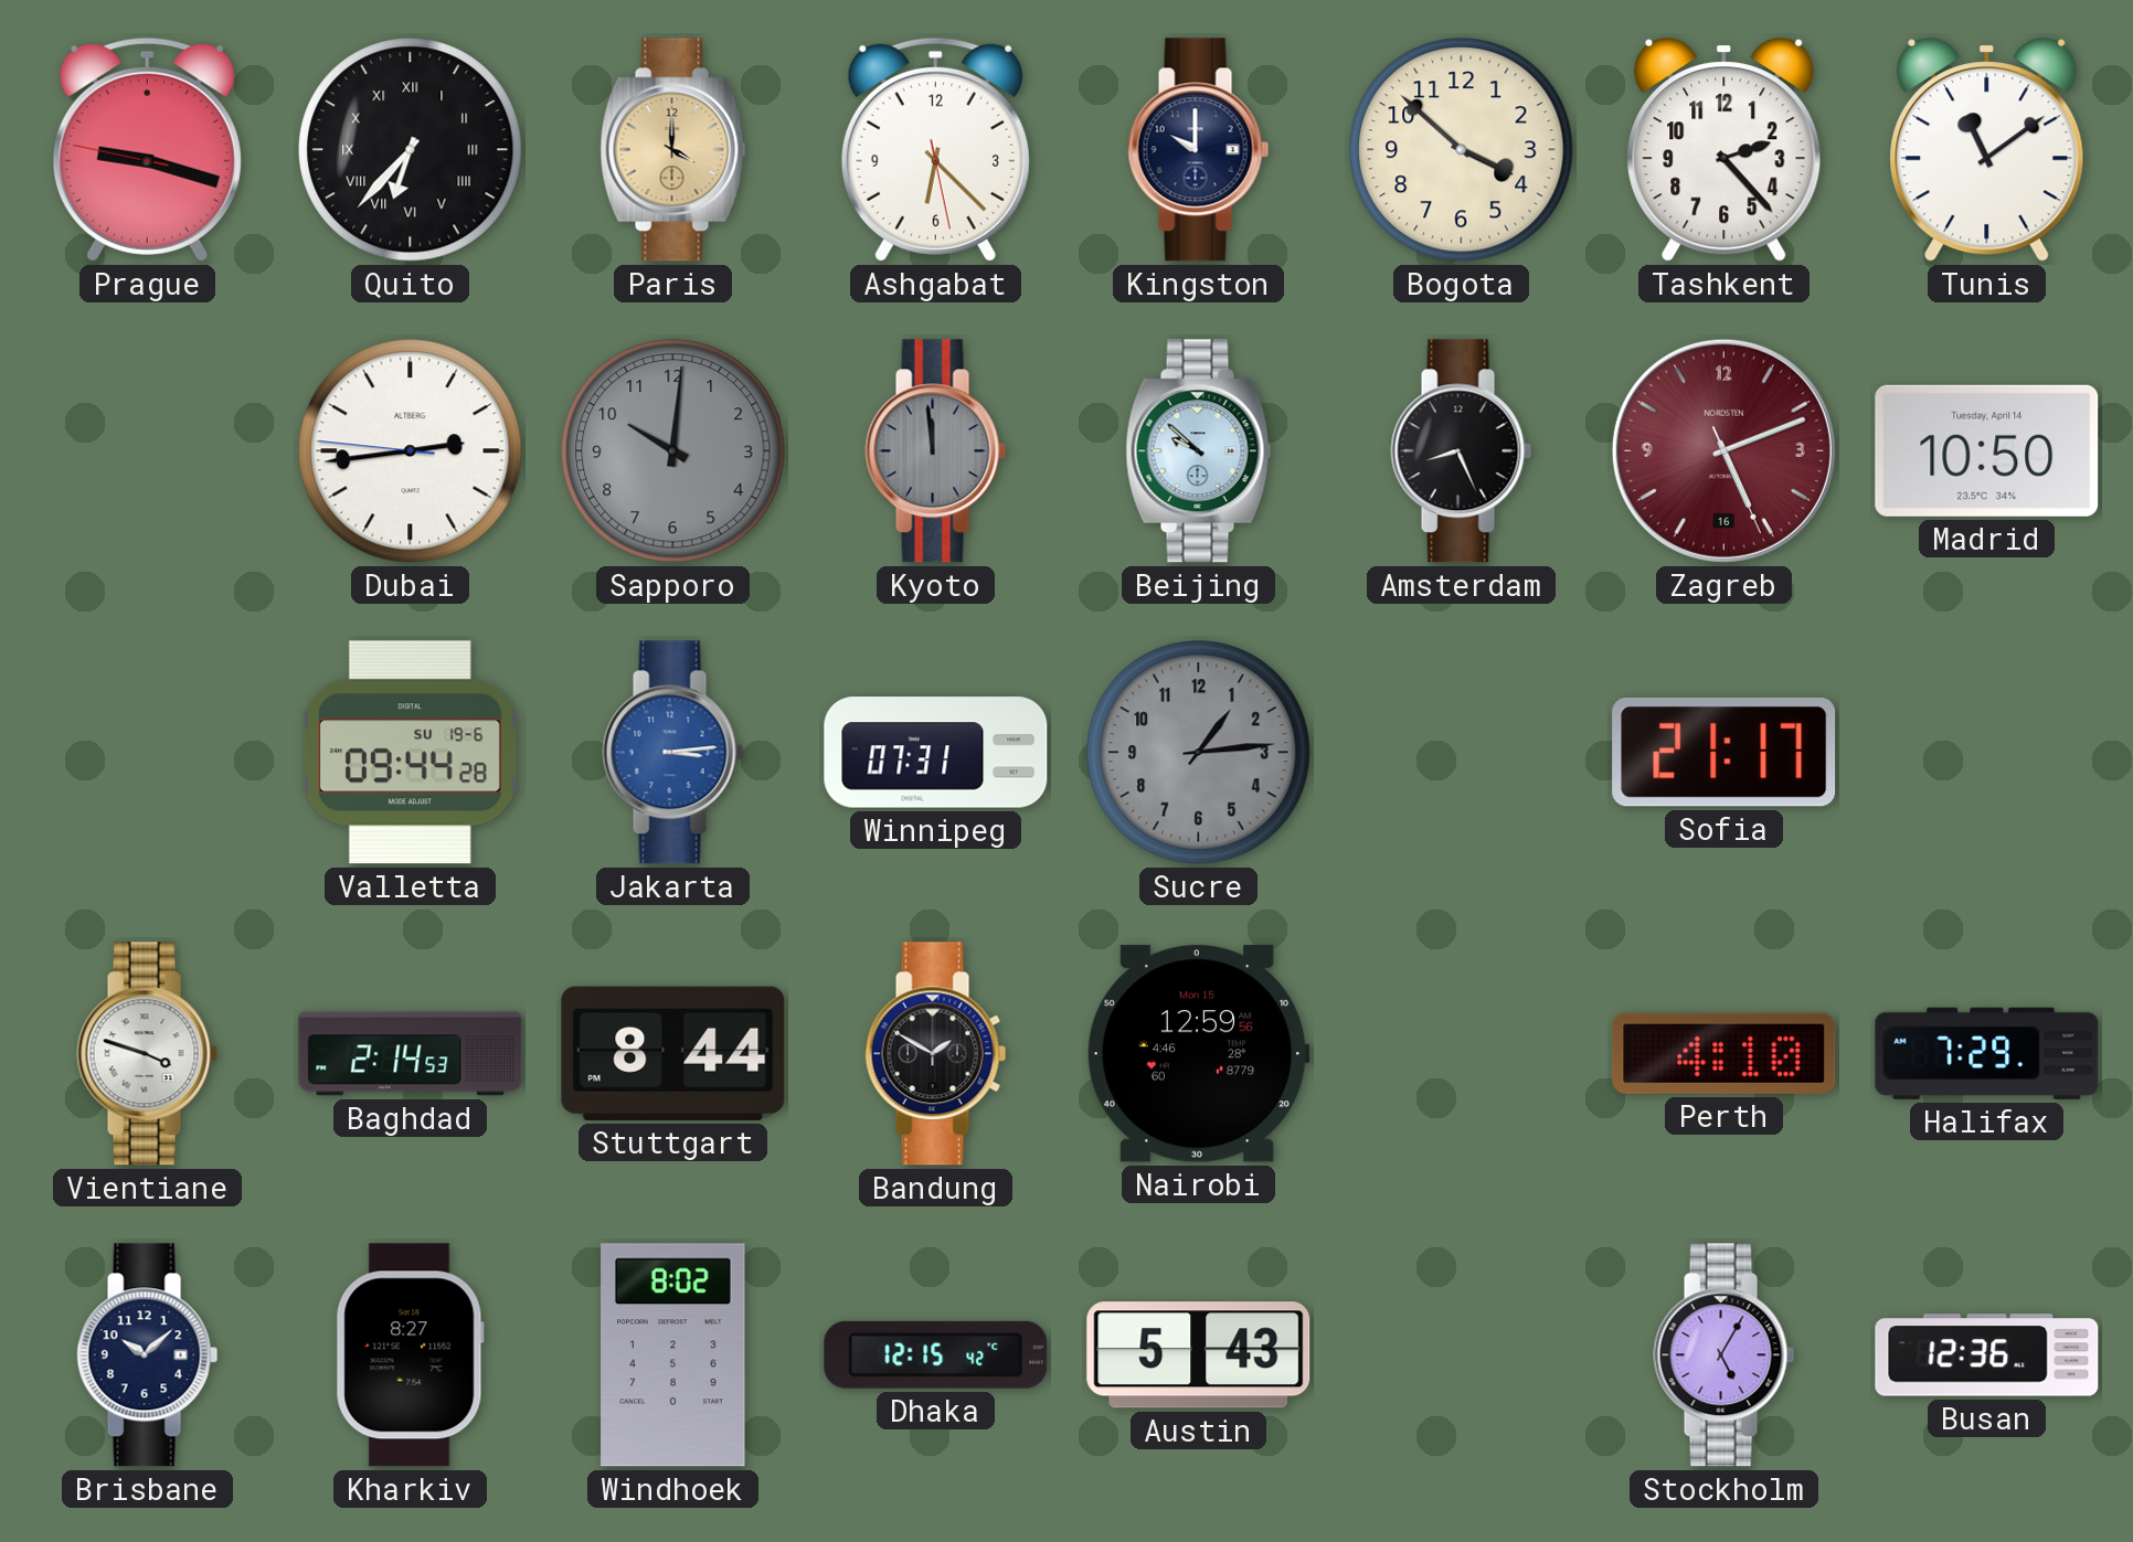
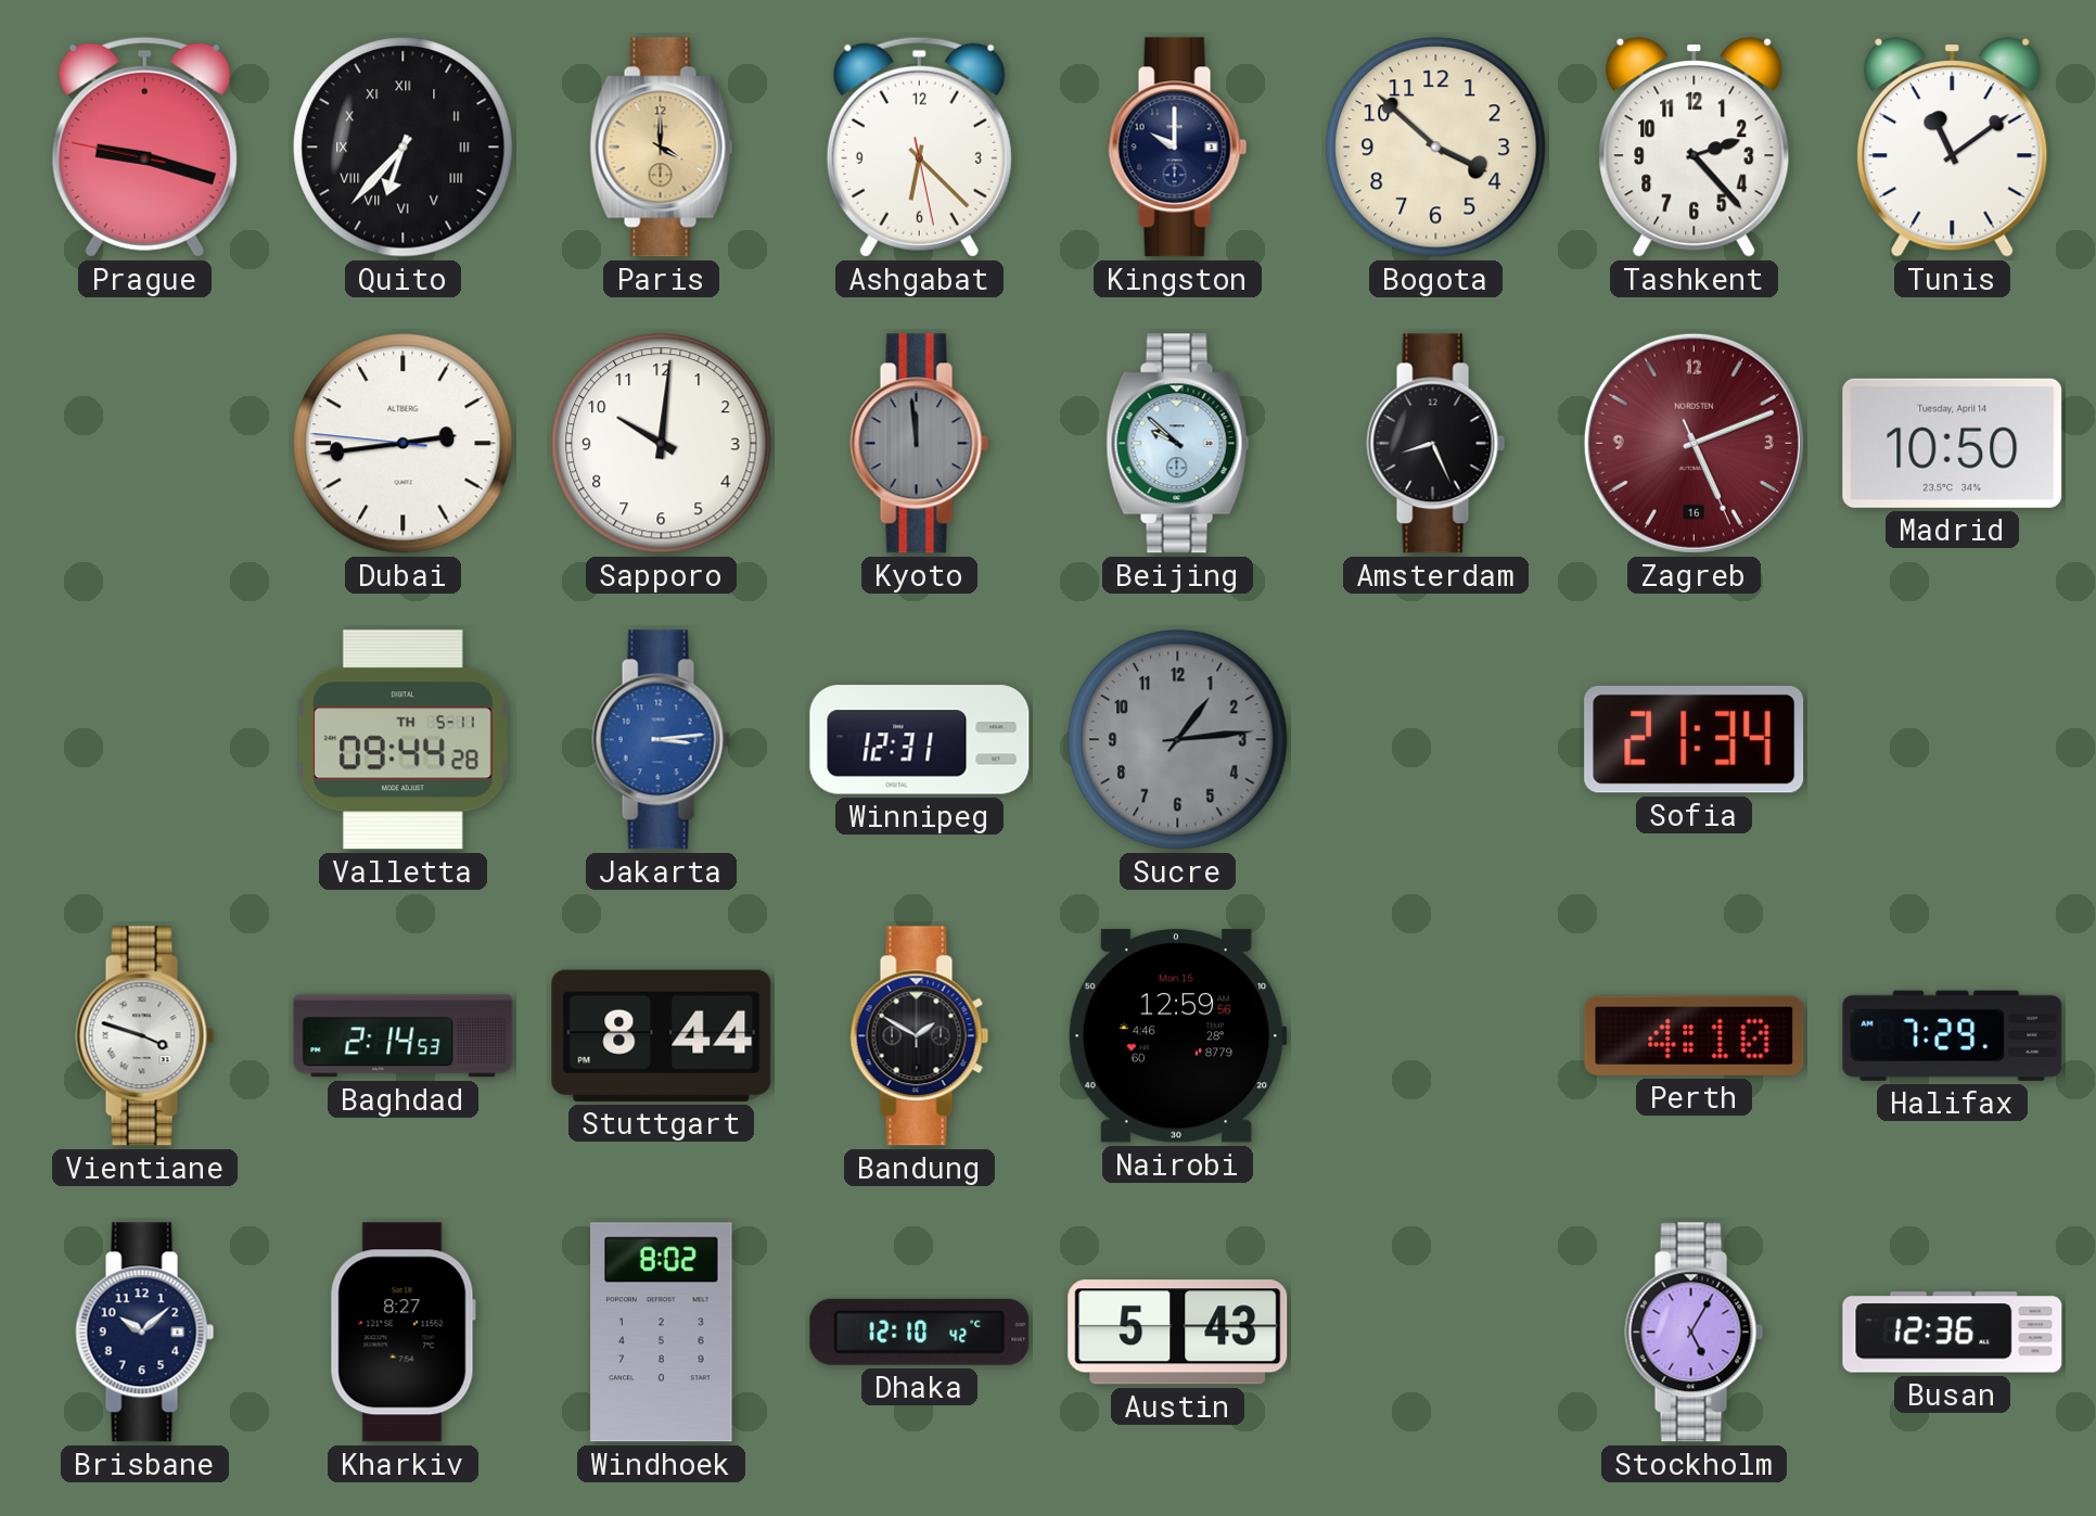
Sapporo dial: grey -> white
Valletta date: SU 19-6 -> TH 5-11
Winnipeg: 07:31 -> 12:31
Sofia: 21:17 -> 21:34
Dhaka: 12:15 -> 12:10
